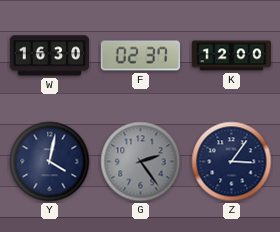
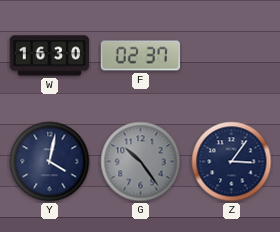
K: 12:00 -> none
G: 2:24 -> 10:24
